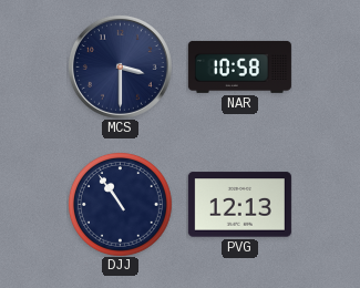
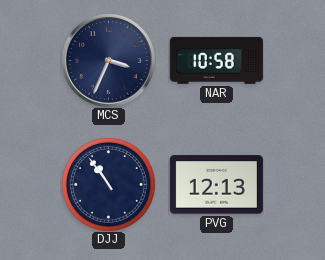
MCS: 3:30 -> 3:34
